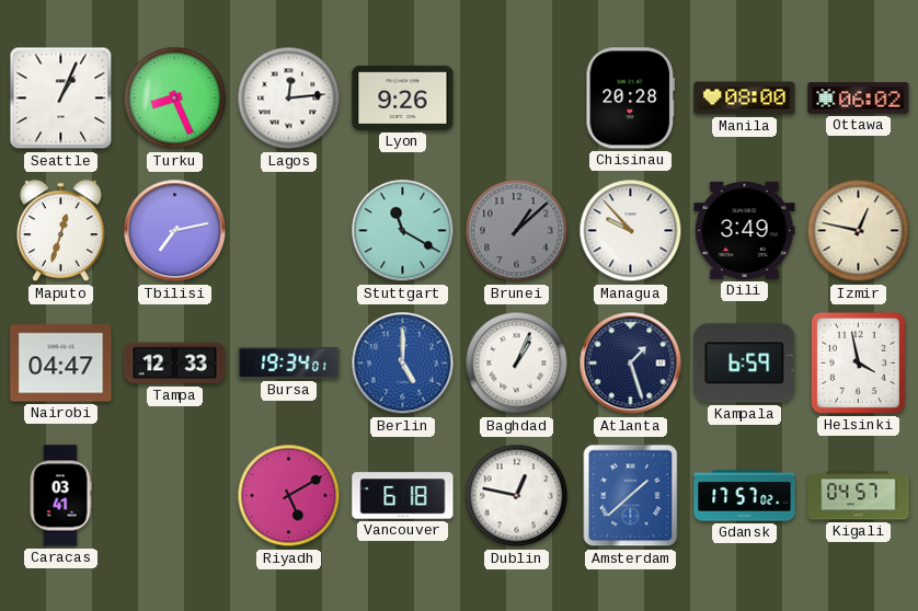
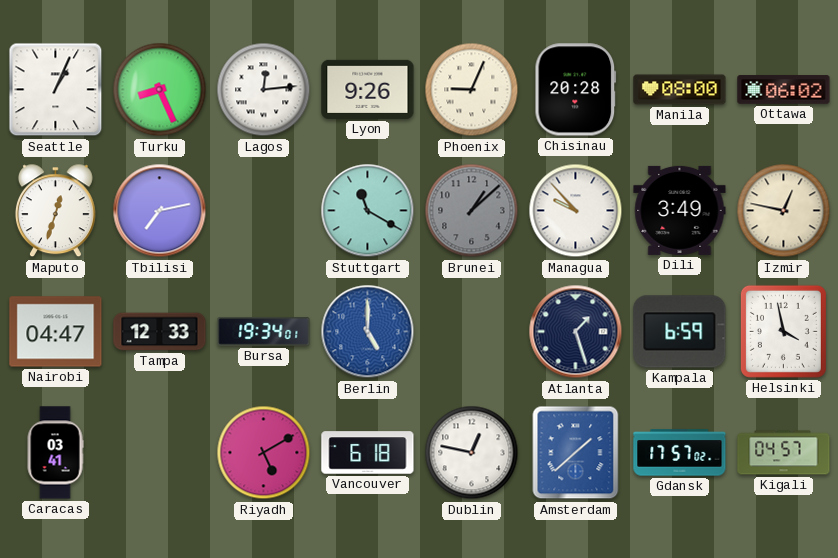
Phoenix: none -> 9:04
Baghdad: 1:04 -> none
